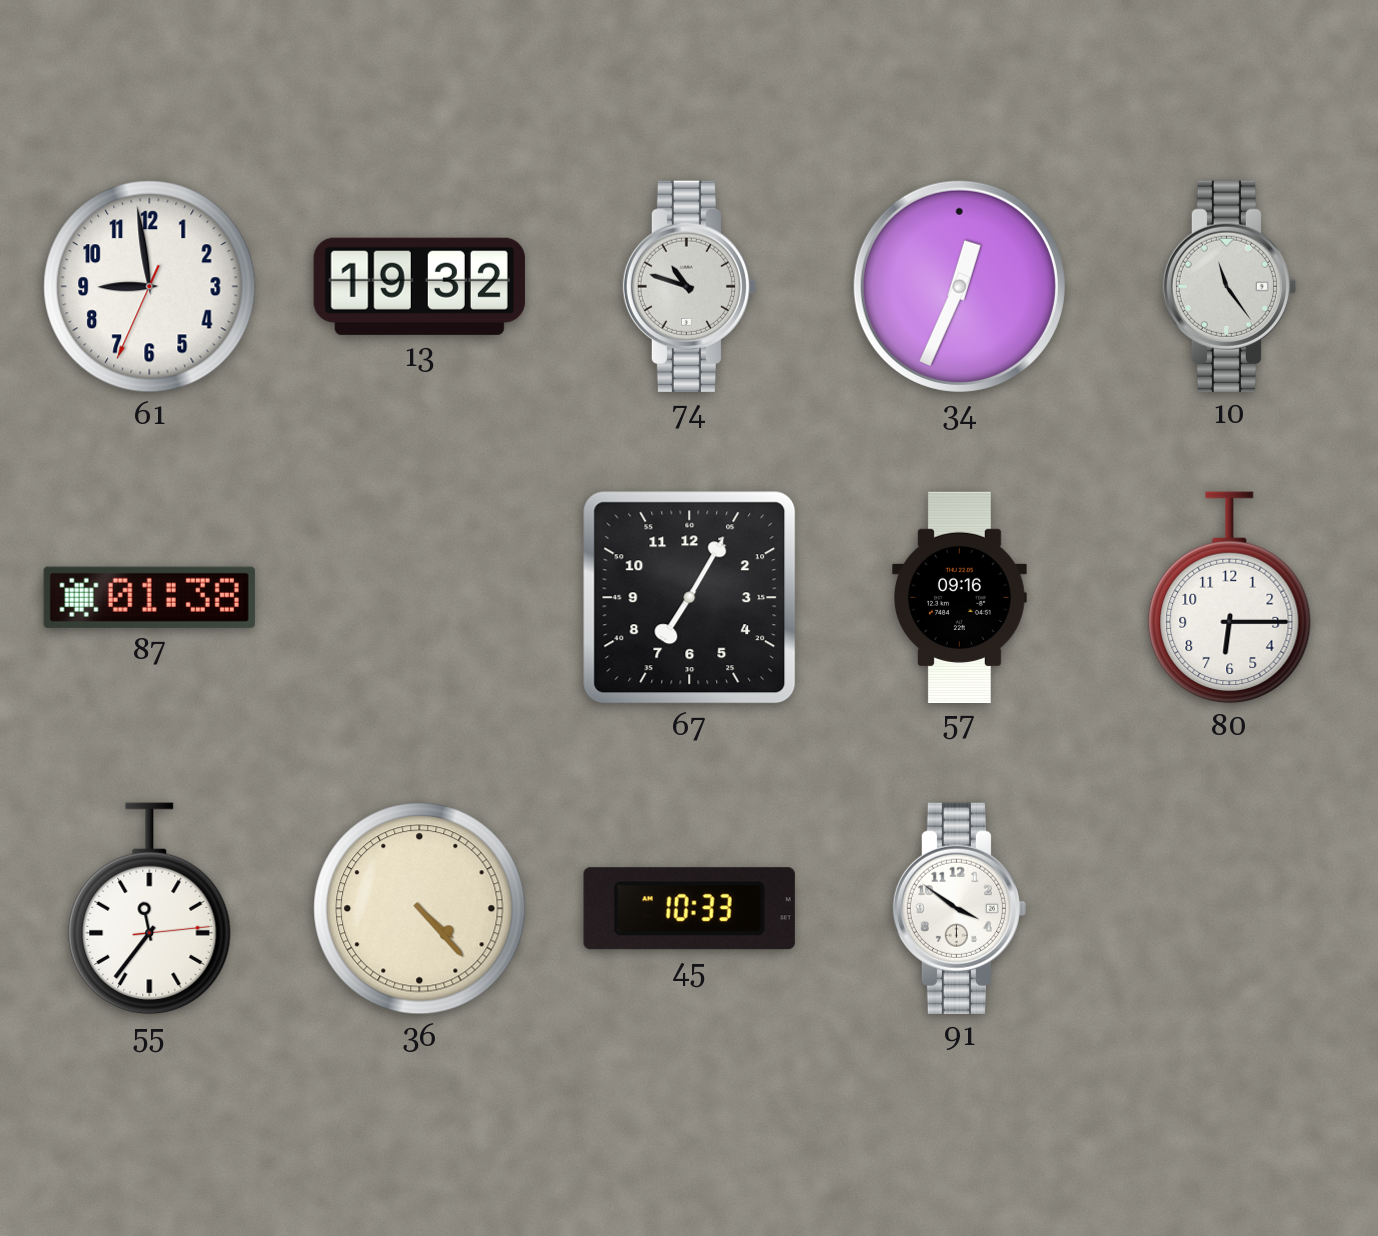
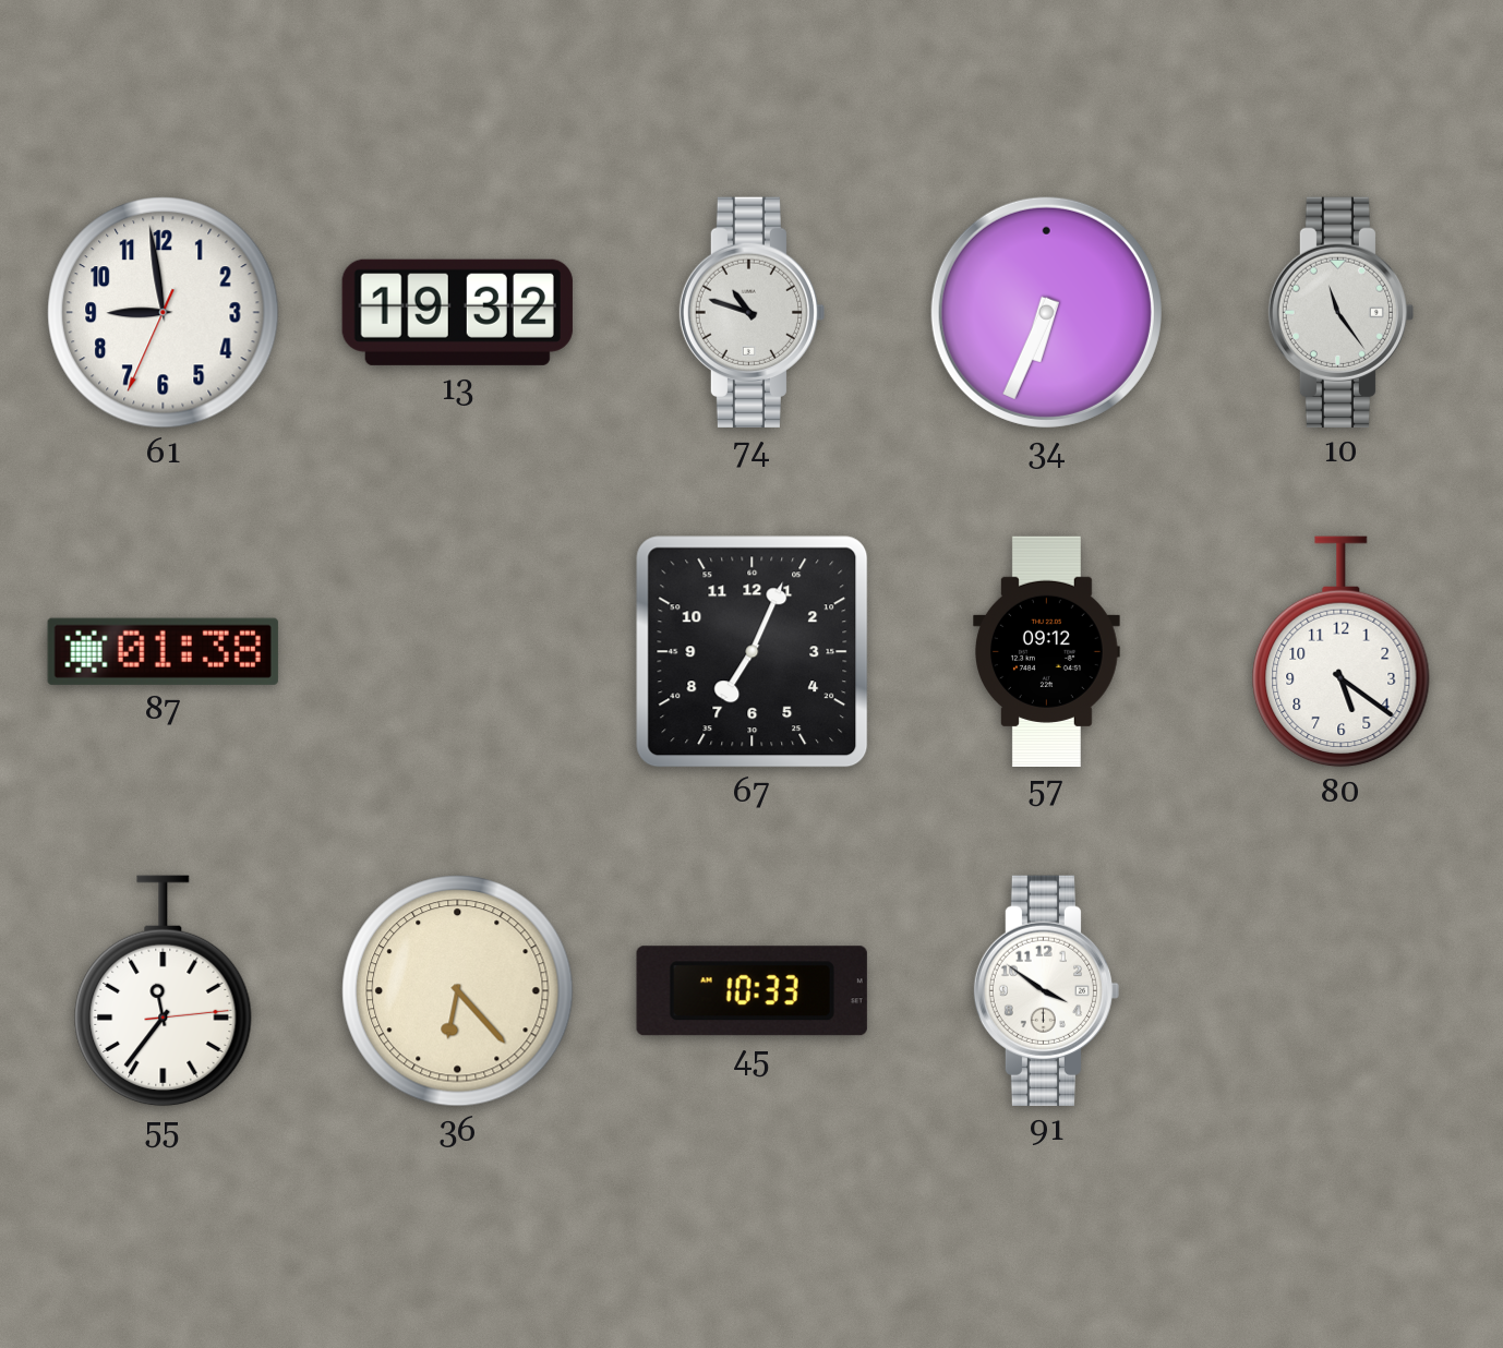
34: 12:34 -> 6:34
67: 7:05 -> 7:04
57: 09:16 -> 09:12
80: 6:15 -> 5:21
36: 4:23 -> 6:23
